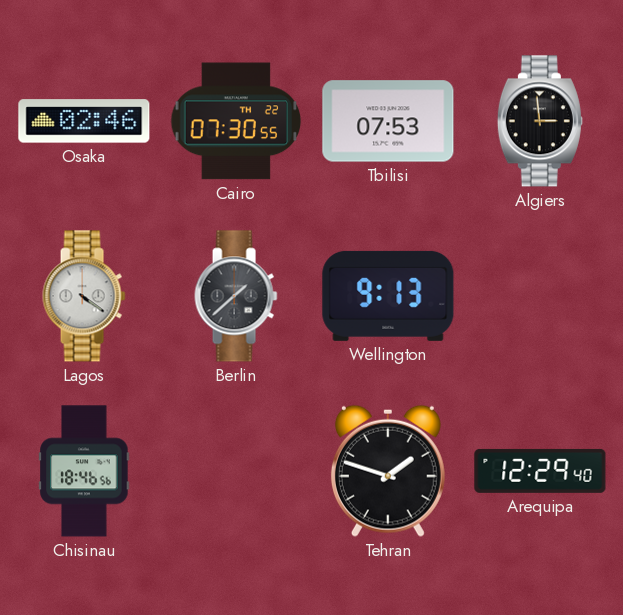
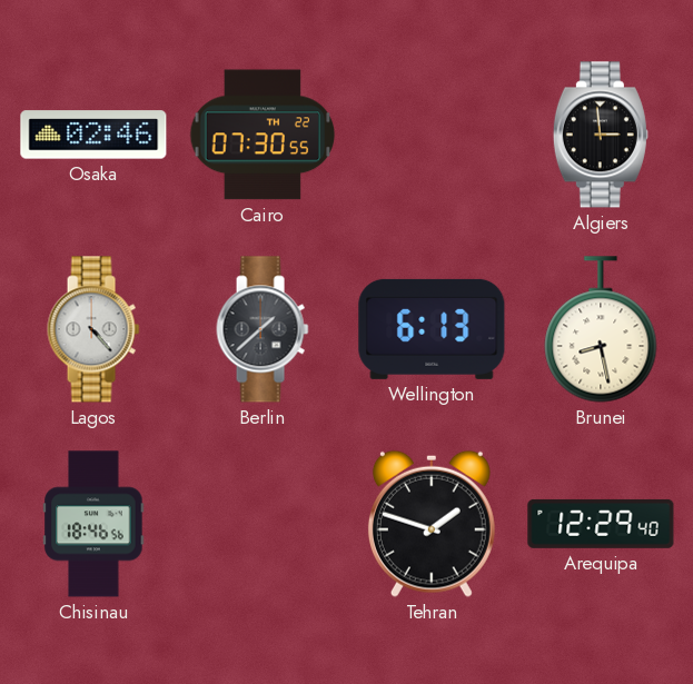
Tbilisi: 07:53 -> none
Lagos: 4:21 -> 4:23
Wellington: 9:13 -> 6:13
Brunei: none -> 8:28
